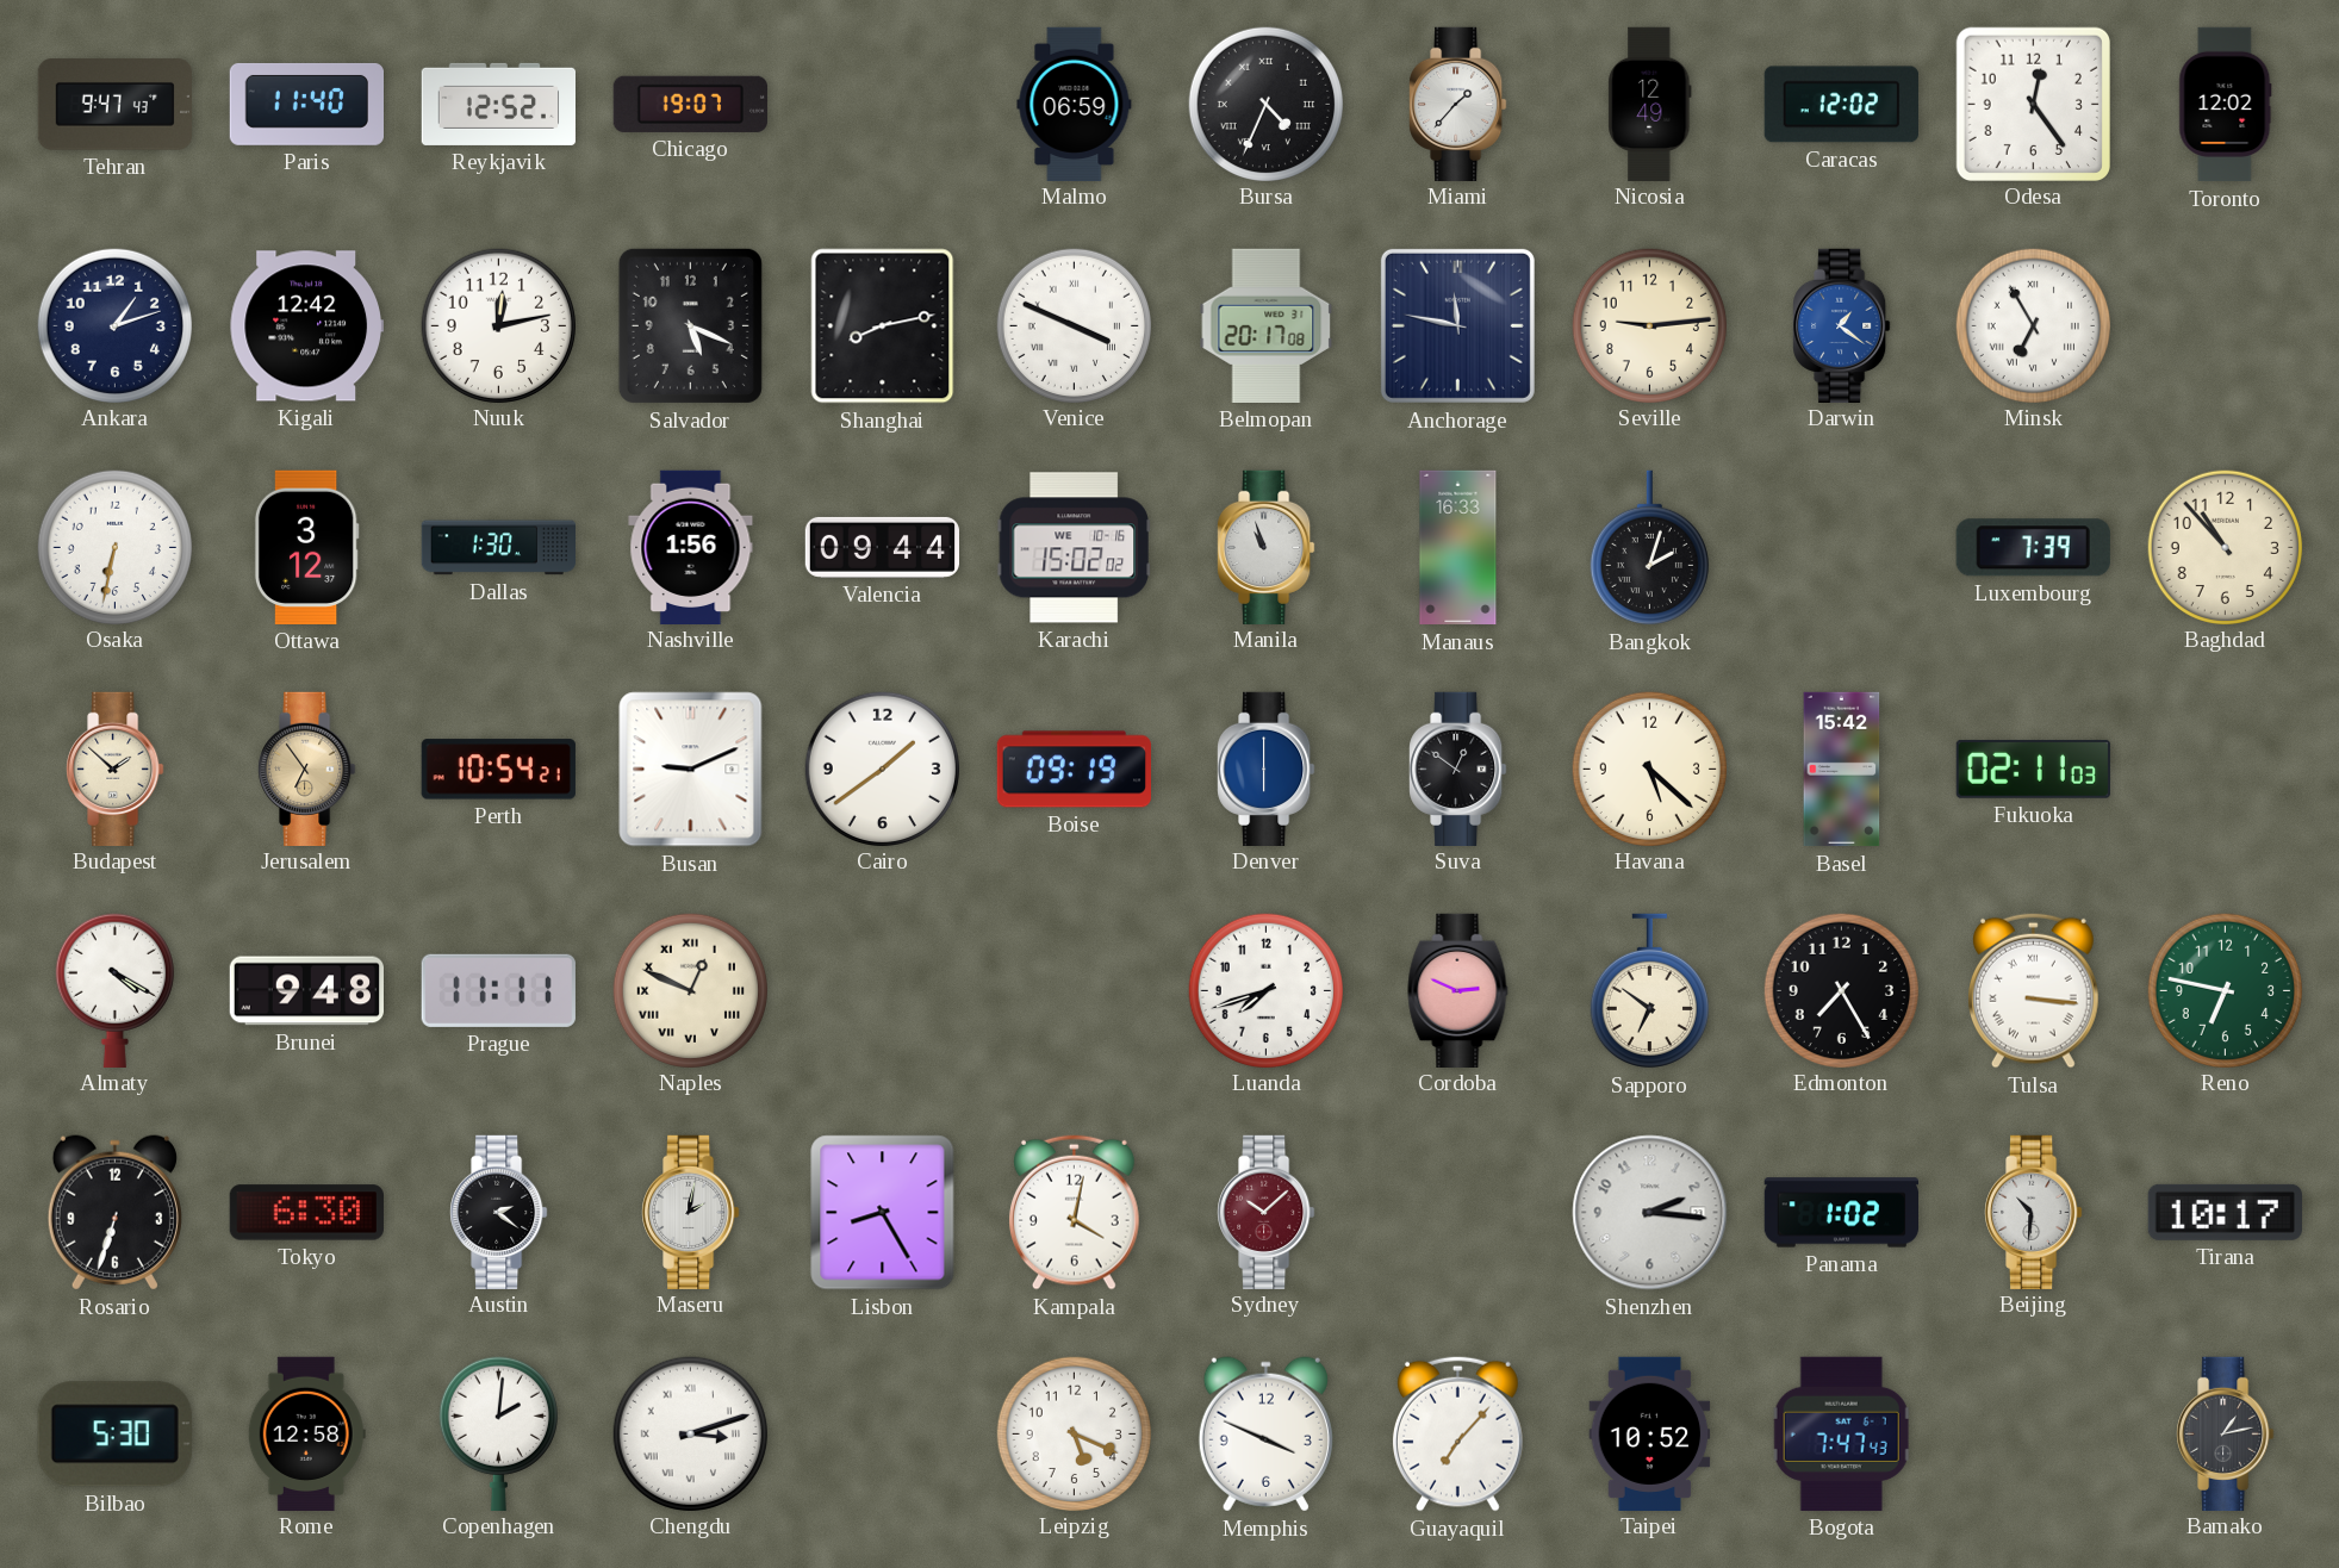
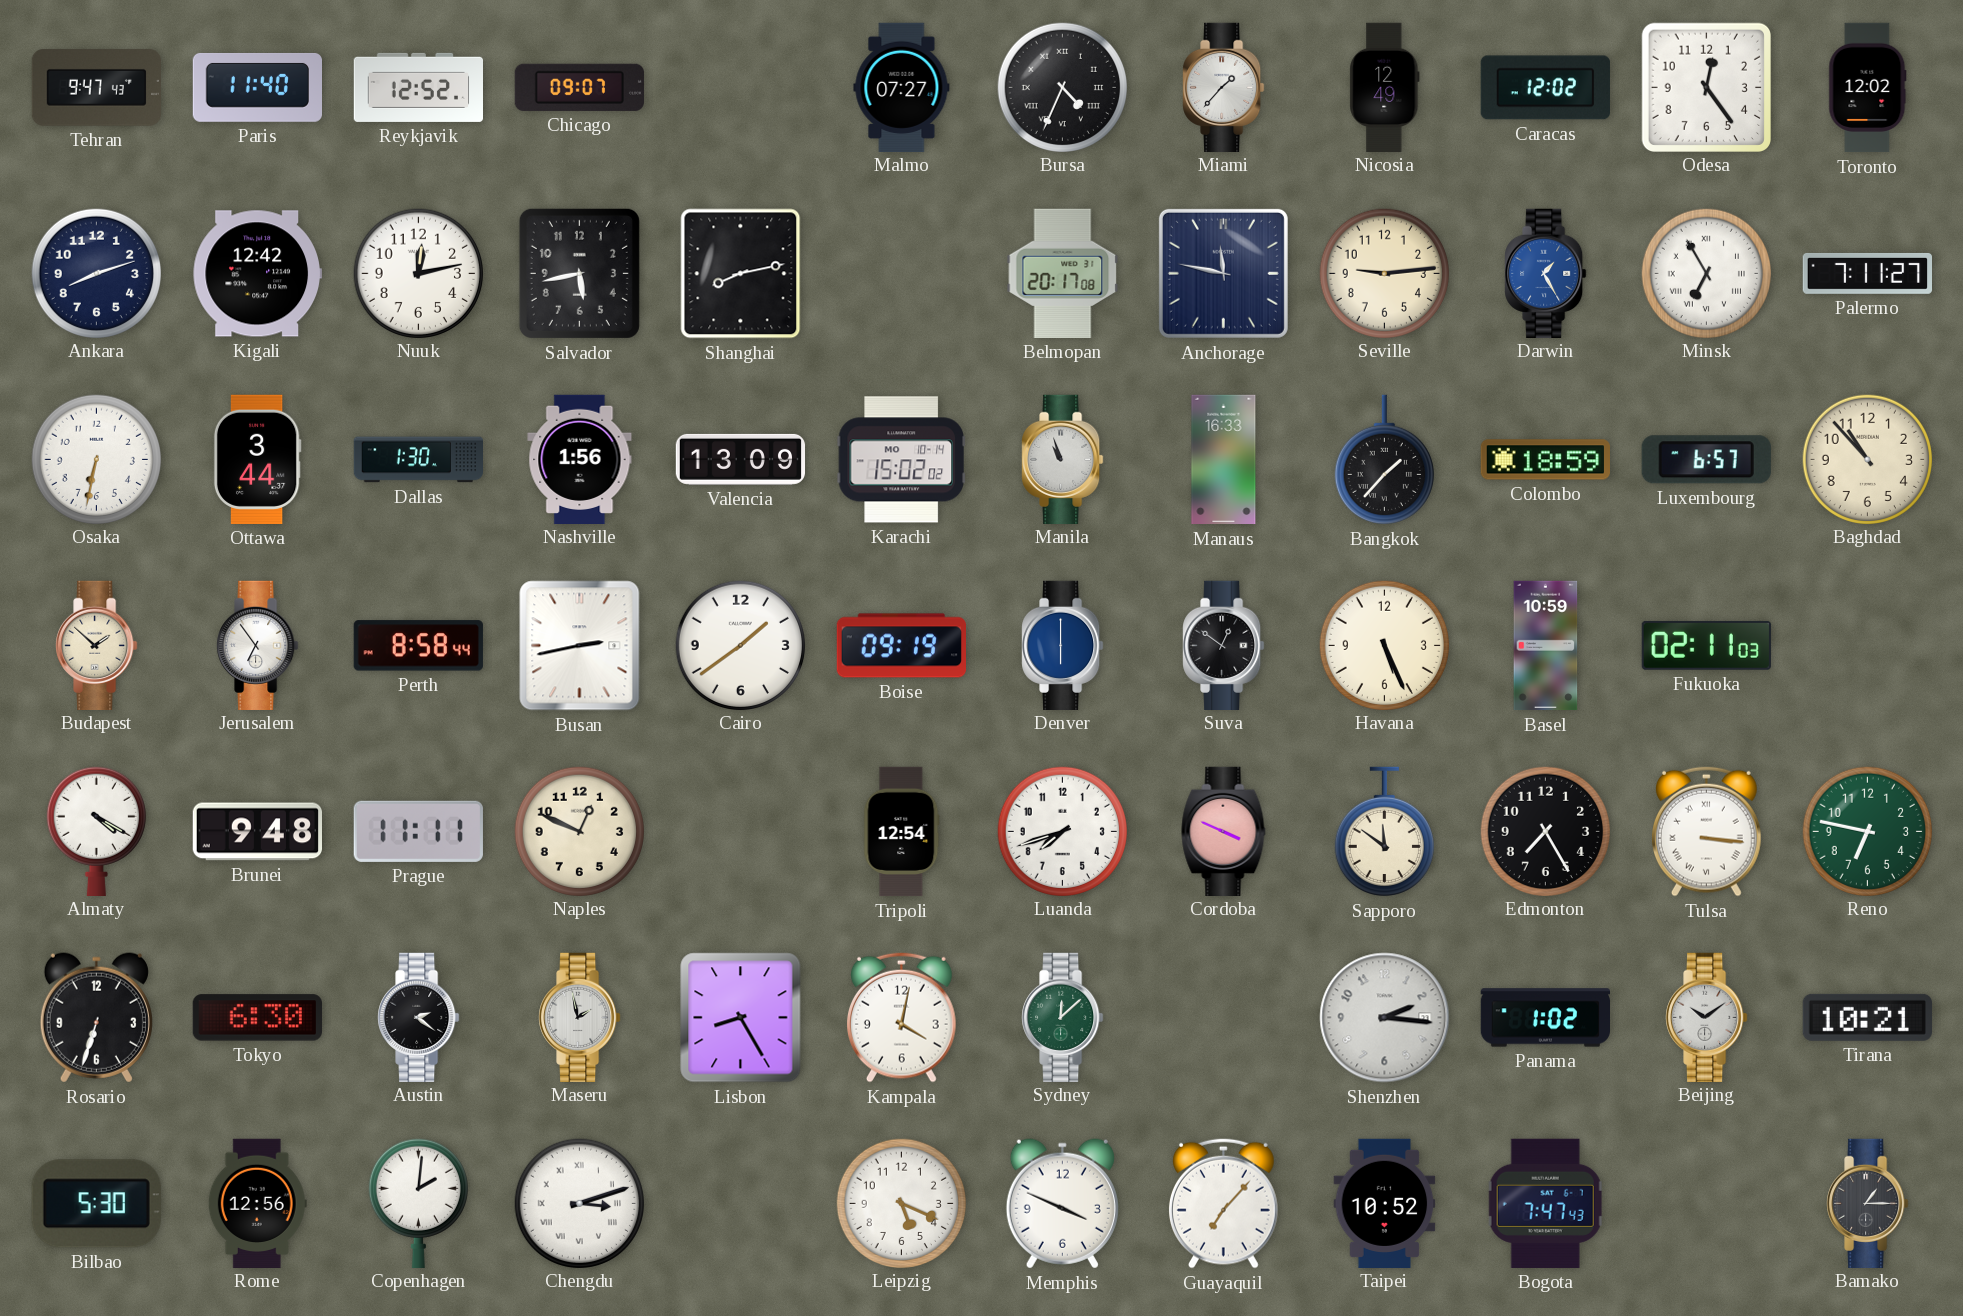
Chicago: 19:07 -> 09:07
Malmo: 06:59 -> 07:27
Ankara: 1:12 -> 8:12
Salvador: 5:19 -> 5:43
Venice: 3:49 -> none
Darwin: 1:21 -> 1:25
Palermo: none -> 7:11
Ottawa: 3:12 -> 3:44
Valencia: 09:44 -> 13:09
Karachi date: WE 10-16 -> MO 10-14
Bangkok: 2:03 -> 1:37
Colombo: none -> 18:59
Luxembourg: 7:39 -> 6:57
Jerusalem dial: champagne -> white
Perth: 10:54 -> 8:58
Busan: 9:11 -> 2:43
Havana: 5:22 -> 5:26
Basel: 15:42 -> 10:59
Naples numerals: Roman -> Arabic
Tripoli: none -> 12:54
Cordoba: 2:49 -> 3:49
Sapporo: 6:51 -> 11:51
Maseru: 2:02 -> 1:58
Sydney: 10:08 -> 12:08
Sydney dial: burgundy -> green
Beijing: 10:31 -> 10:09
Tirana: 10:17 -> 10:21
Rome: 12:58 -> 12:56
Bamako: 1:13 -> 1:15
